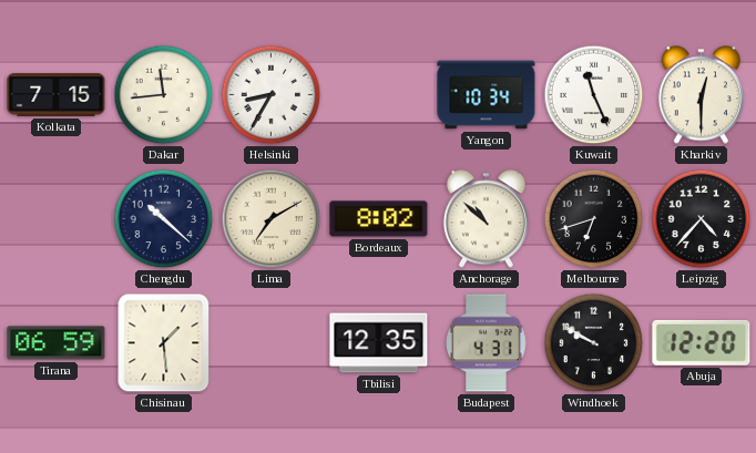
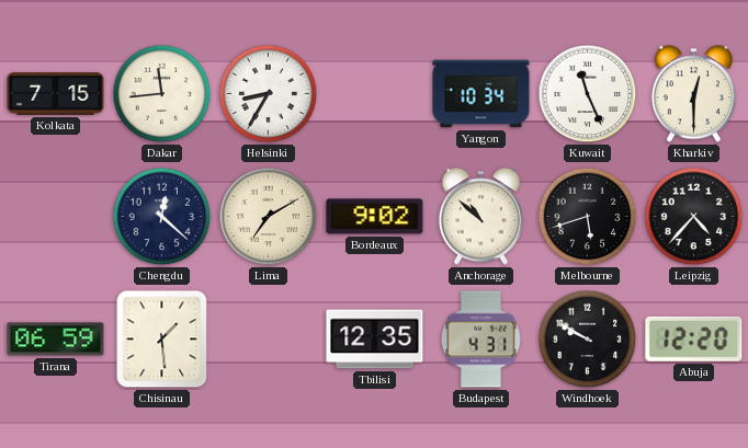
Chengdu: 10:22 -> 12:22
Bordeaux: 8:02 -> 9:02
Melbourne: 6:42 -> 5:42
